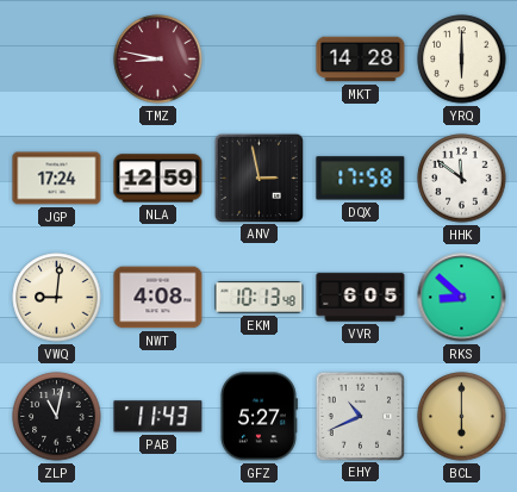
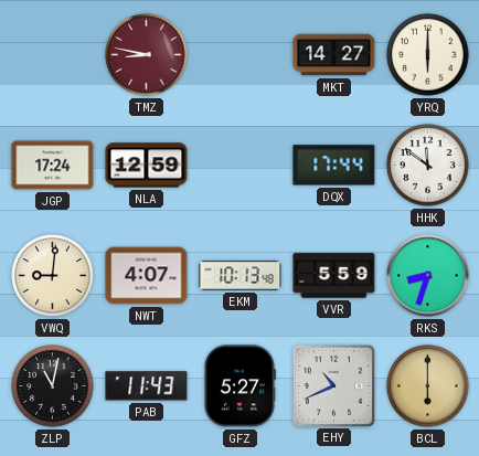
MKT: 14:28 -> 14:27
ANV: 2:58 -> none
DQX: 17:58 -> 17:44
NWT: 4:08 -> 4:07
VVR: 6:05 -> 5:59
RKS: 8:52 -> 8:33
